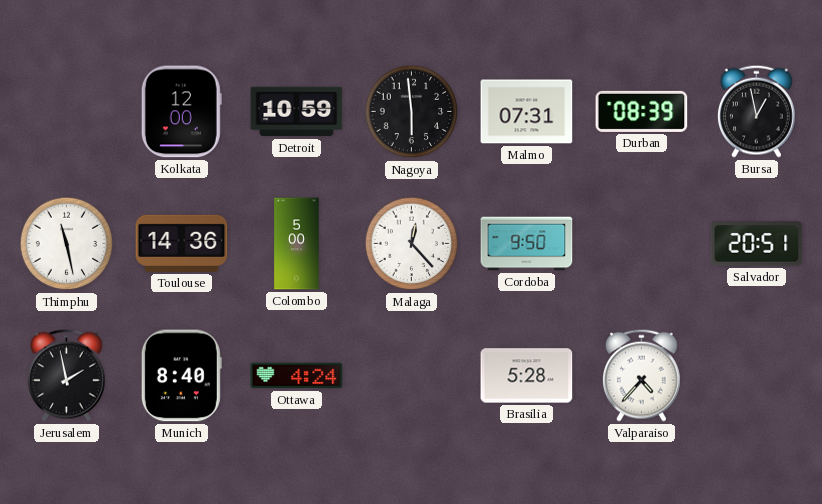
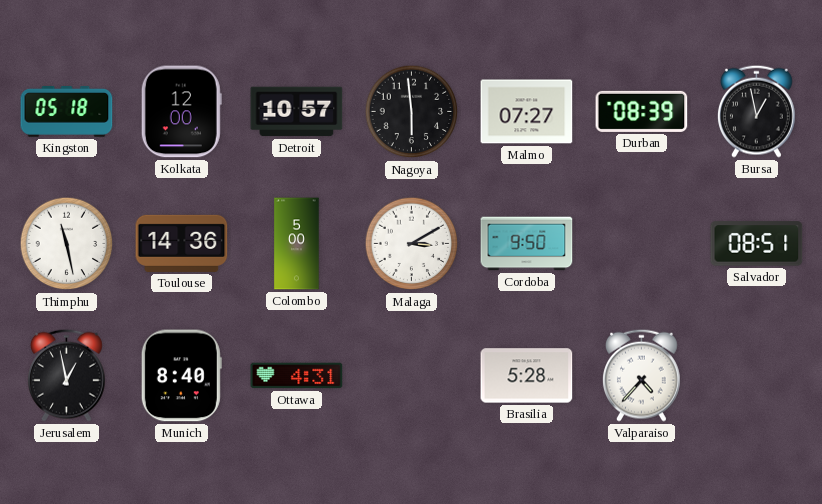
Kingston: none -> 05:18
Detroit: 10:59 -> 10:57
Malmo: 07:31 -> 07:27
Malaga: 12:23 -> 3:10
Salvador: 20:51 -> 08:51
Jerusalem: 1:58 -> 12:58
Ottawa: 4:24 -> 4:31
